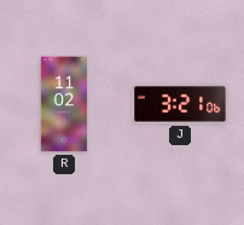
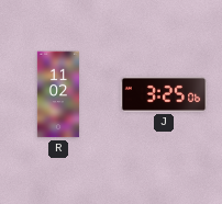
J: 3:21 -> 3:25
